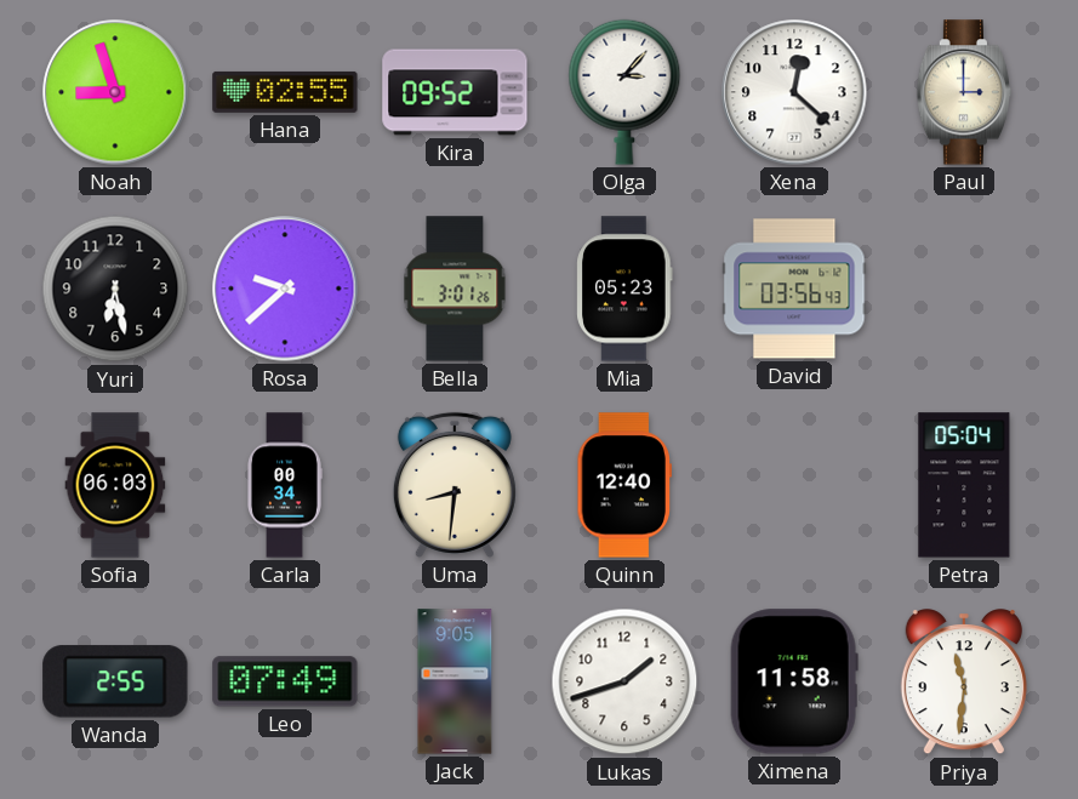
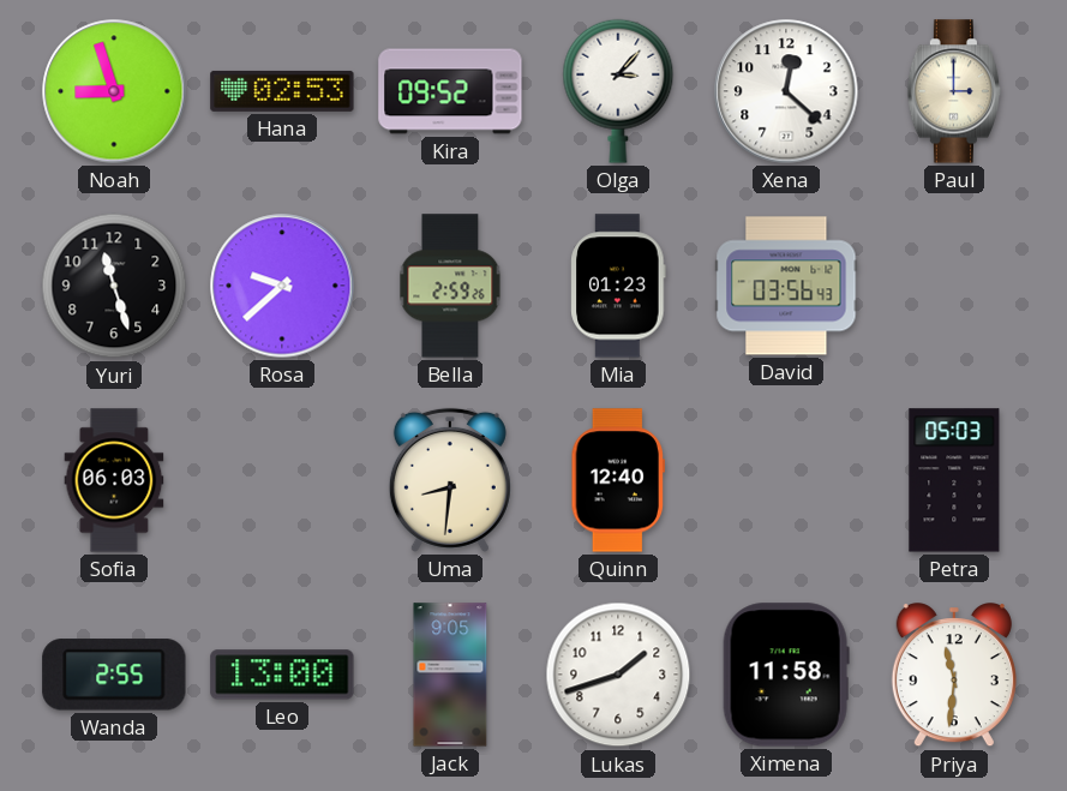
Hana: 02:55 -> 02:53
Yuri: 6:28 -> 11:27
Bella: 3:01 -> 2:59
Mia: 05:23 -> 01:23
Carla: 00:34 -> none
Petra: 05:04 -> 05:03
Leo: 07:49 -> 13:00
